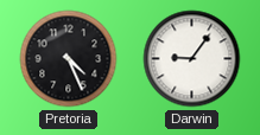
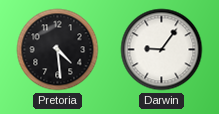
Pretoria: 4:26 -> 4:29
